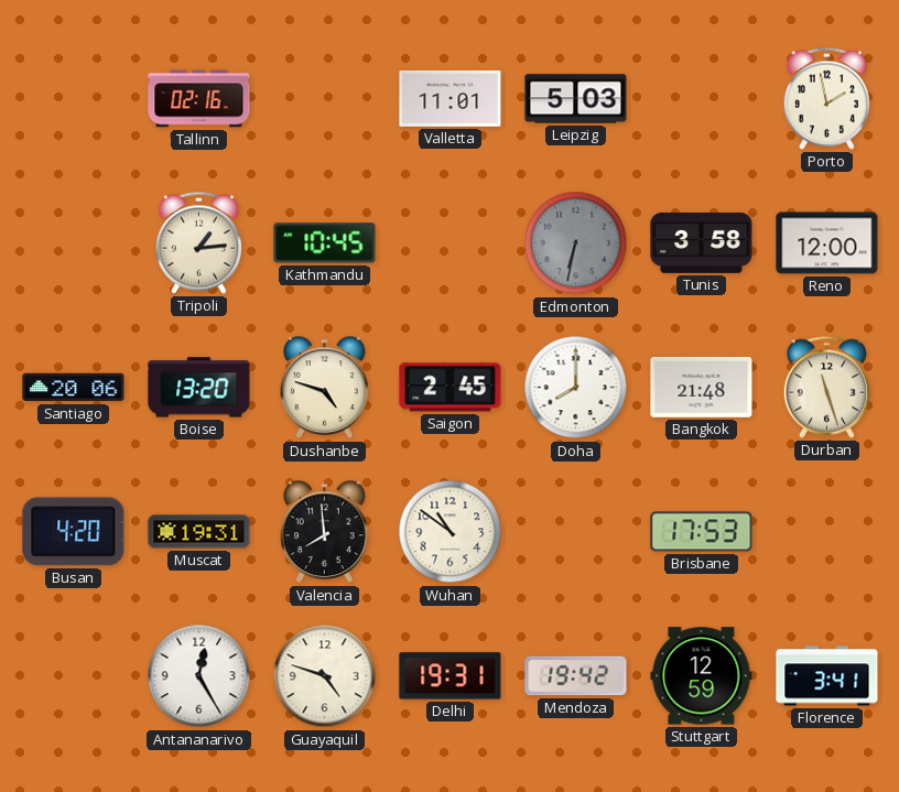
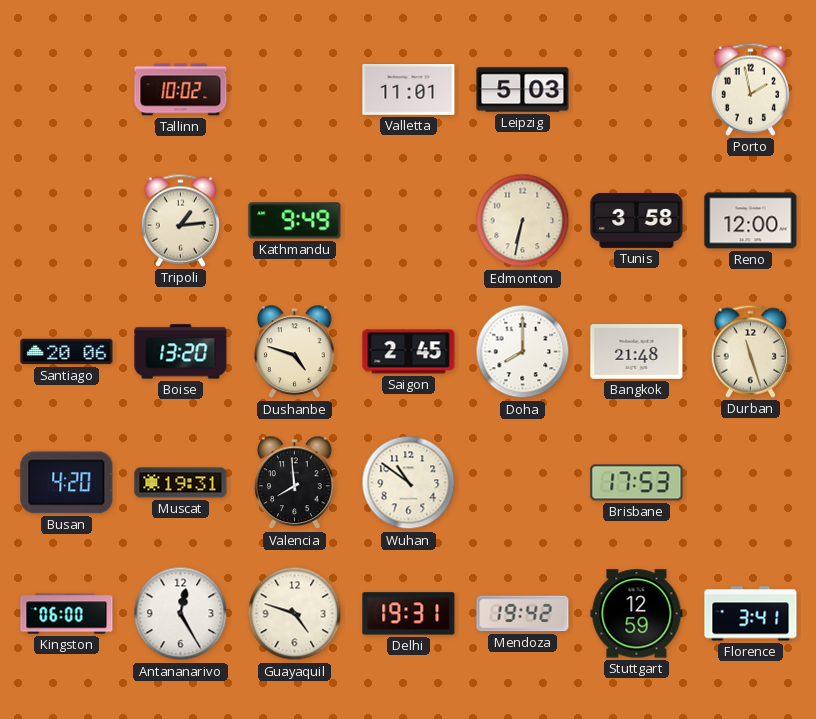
Tallinn: 02:16 -> 10:02
Kathmandu: 10:45 -> 9:49
Edmonton dial: grey -> cream
Kingston: none -> 06:00
